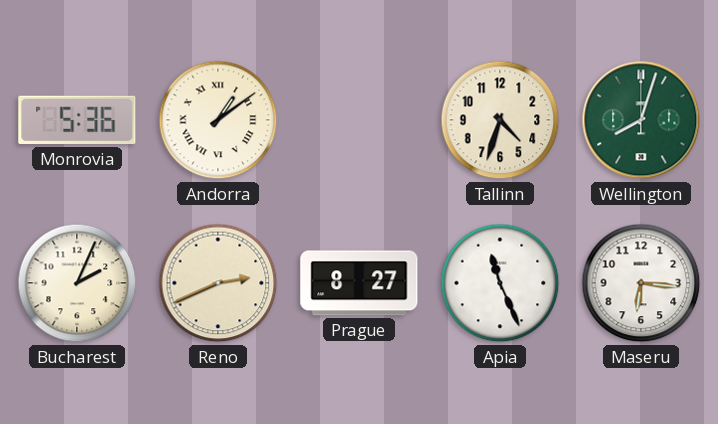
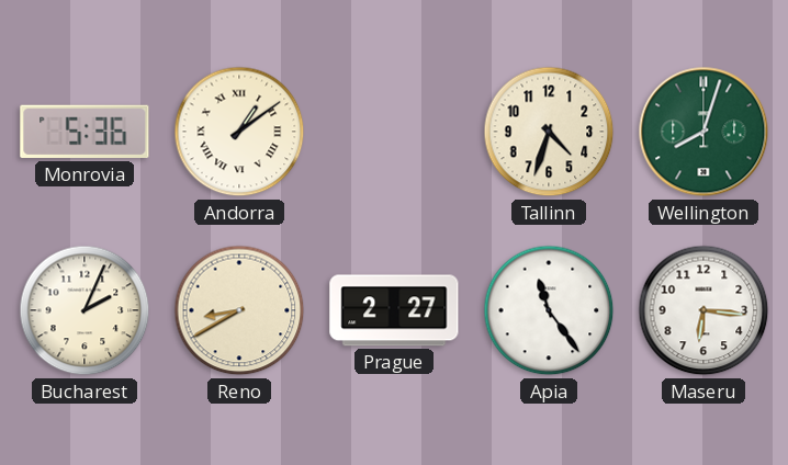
Reno: 2:41 -> 8:40
Prague: 8:27 -> 2:27
Apia: 11:26 -> 11:24
